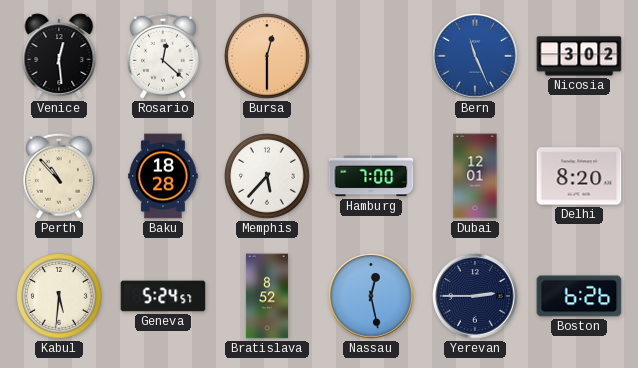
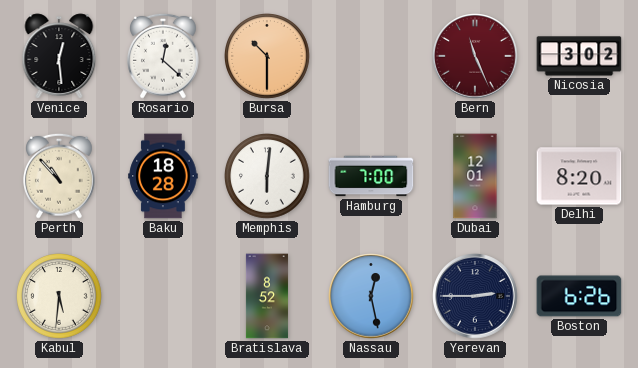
Bursa: 12:30 -> 10:30
Bern dial: blue -> burgundy
Memphis: 5:37 -> 6:01
Geneva: 5:24 -> none
